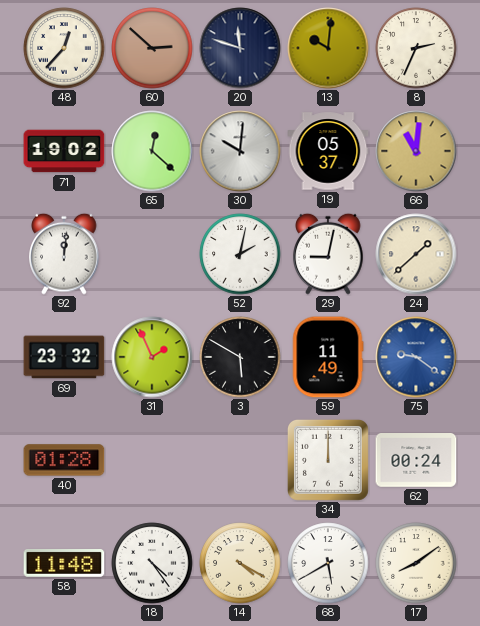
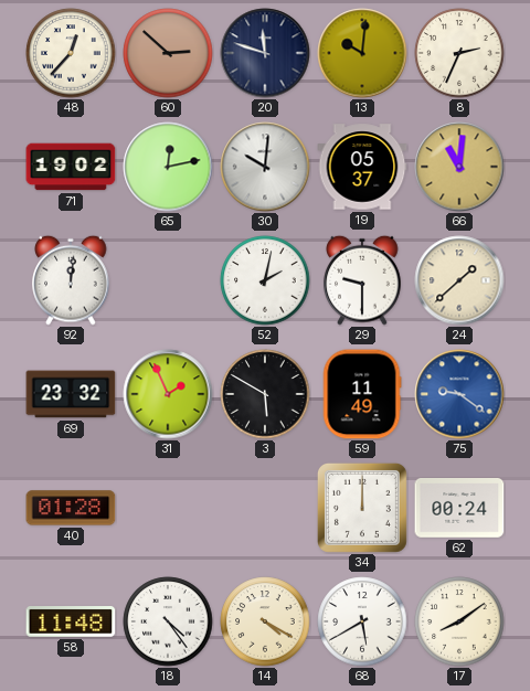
65: 12:22 -> 12:13
29: 9:02 -> 9:30
